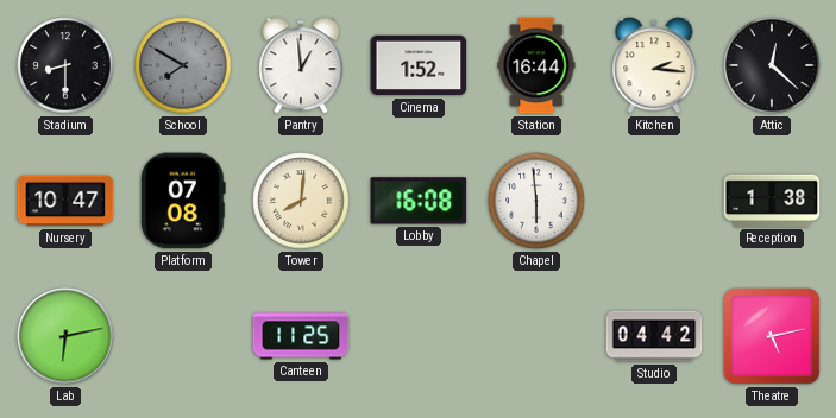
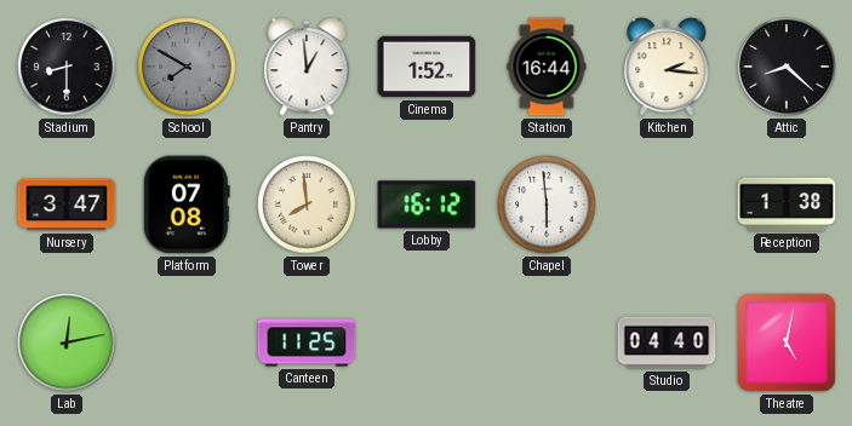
Attic: 12:22 -> 8:22
Nursery: 10:47 -> 3:47
Tower: 8:01 -> 7:59
Lobby: 16:08 -> 16:12
Lab: 6:13 -> 12:13
Studio: 04:42 -> 04:40
Theatre: 5:13 -> 5:02
